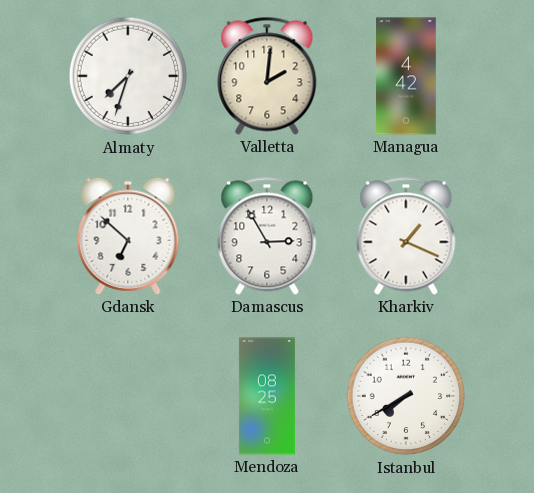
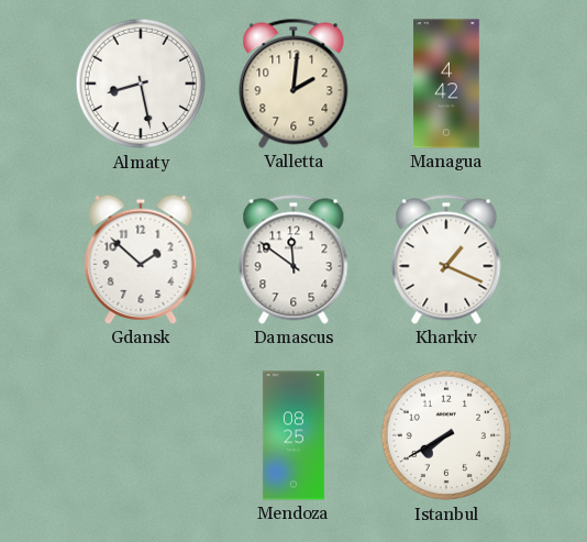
Almaty: 7:33 -> 8:28
Gdansk: 6:52 -> 1:52
Damascus: 2:55 -> 11:51
